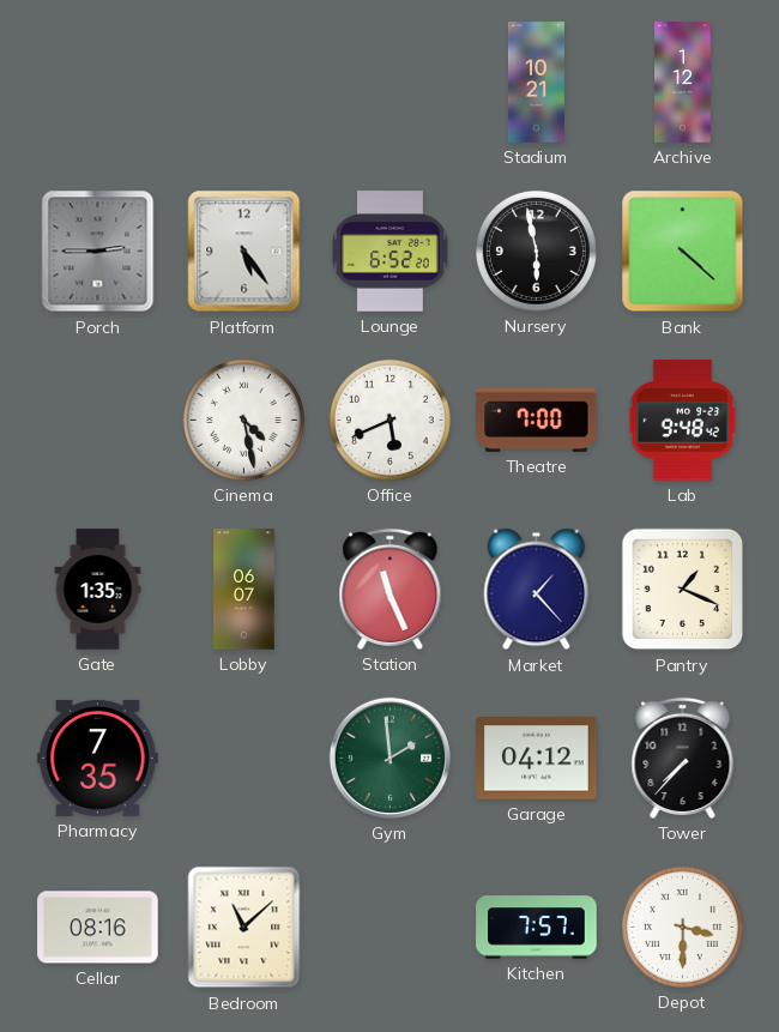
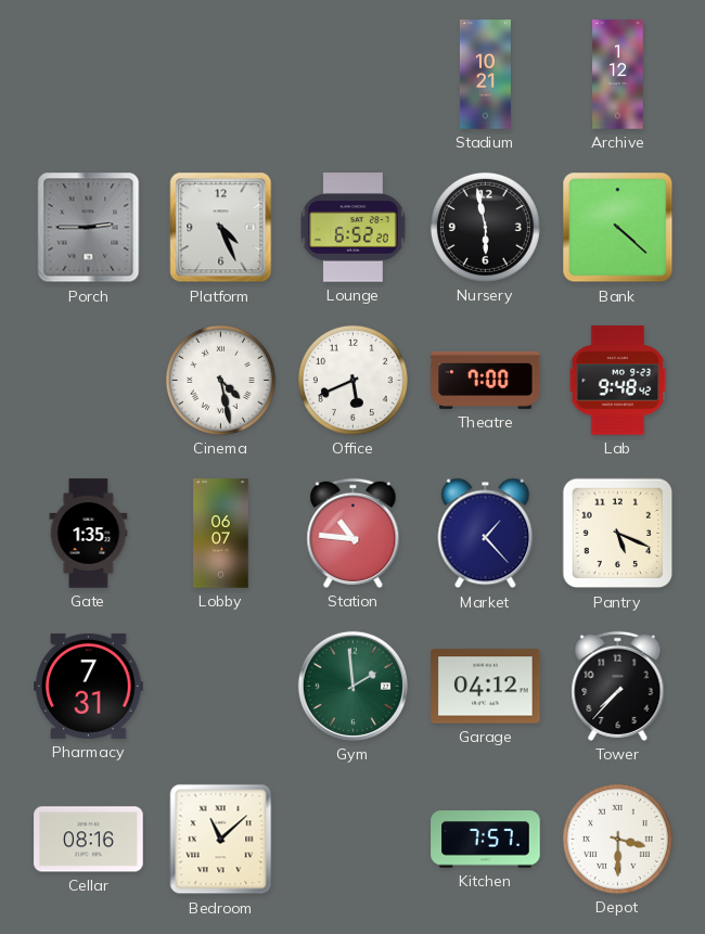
Platform: 5:24 -> 4:26
Station: 11:26 -> 10:46
Pantry: 1:19 -> 5:19
Pharmacy: 7:35 -> 7:31
